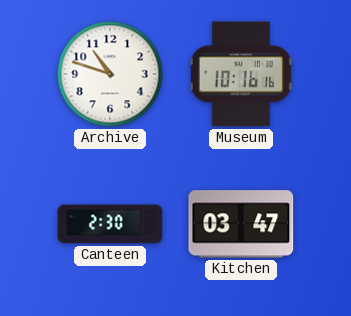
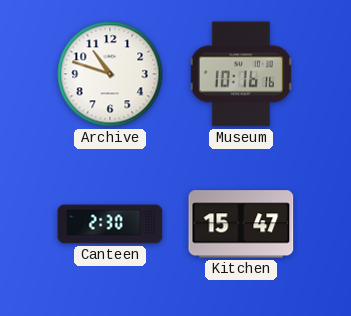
Kitchen: 03:47 -> 15:47
